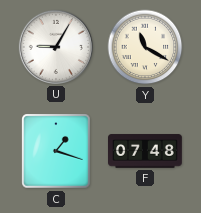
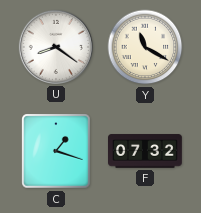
U: 9:05 -> 8:21
F: 07:48 -> 07:32
